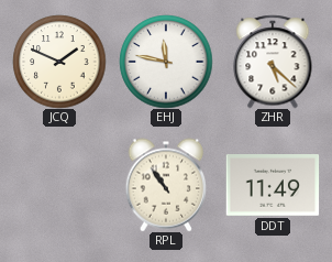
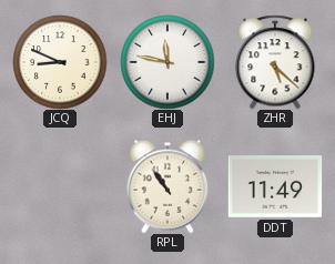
JCQ: 1:49 -> 8:49
